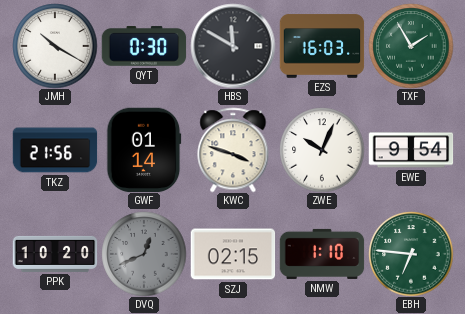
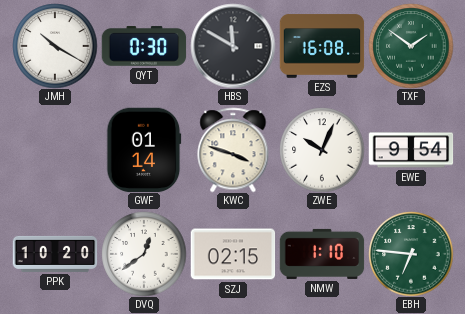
EZS: 16:03 -> 16:08
TXF: 1:55 -> 1:51
TKZ: 21:56 -> none
DVQ: 12:41 -> 12:39
DVQ dial: grey -> white
